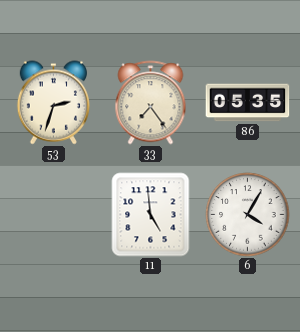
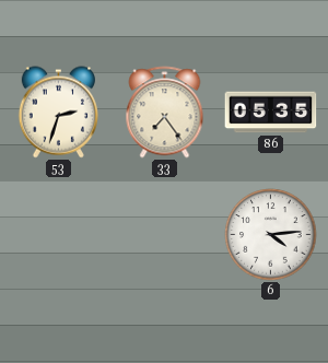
11: 4:59 -> none
6: 4:05 -> 4:14
